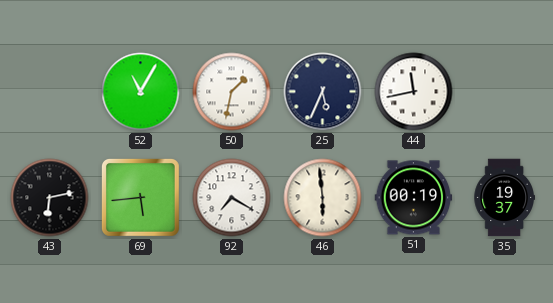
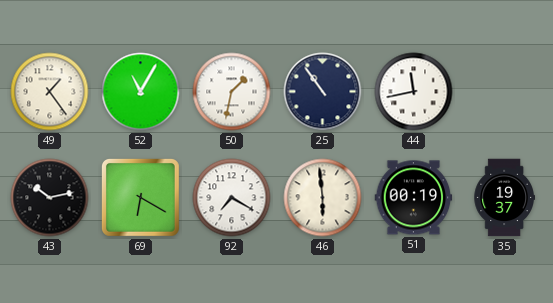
49: none -> 1:24
25: 5:34 -> 10:54
43: 6:13 -> 10:13
69: 5:44 -> 6:20
